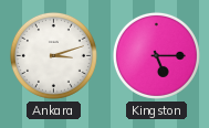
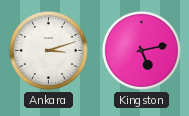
Kingston: 5:15 -> 5:13
